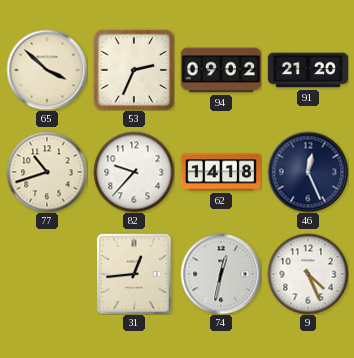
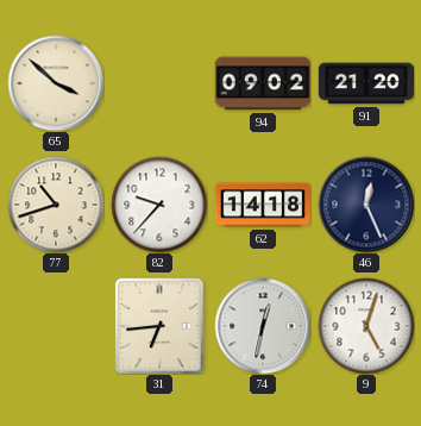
53: 2:34 -> none
31: 12:44 -> 6:44
9: 4:26 -> 5:03
